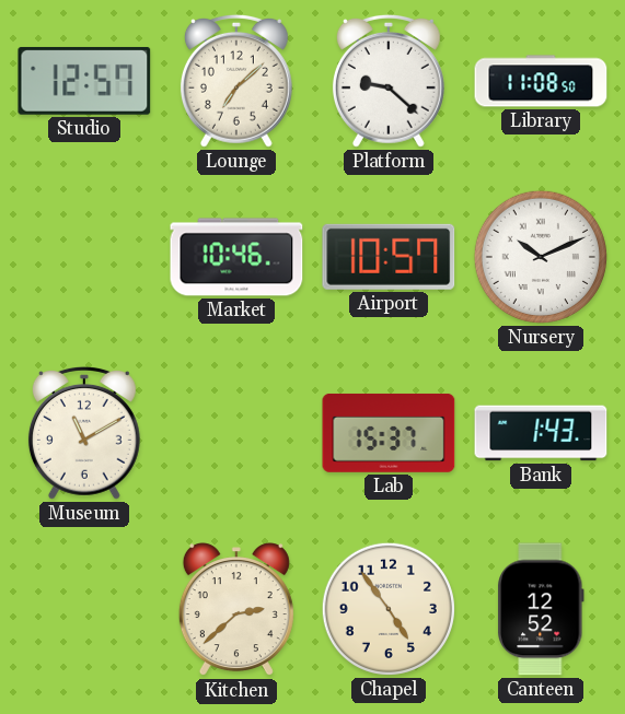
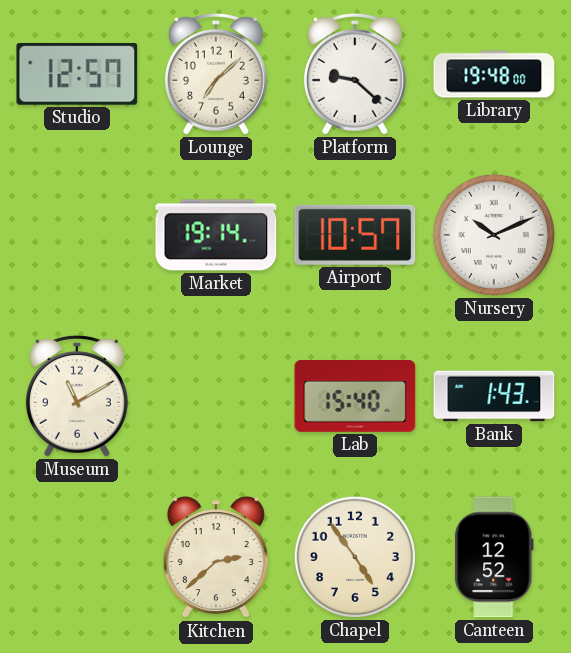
Library: 11:08 -> 19:48
Market: 10:46 -> 19:14
Lab: 15:37 -> 15:40
